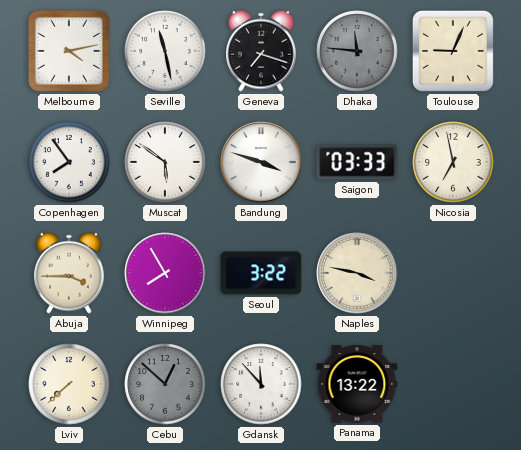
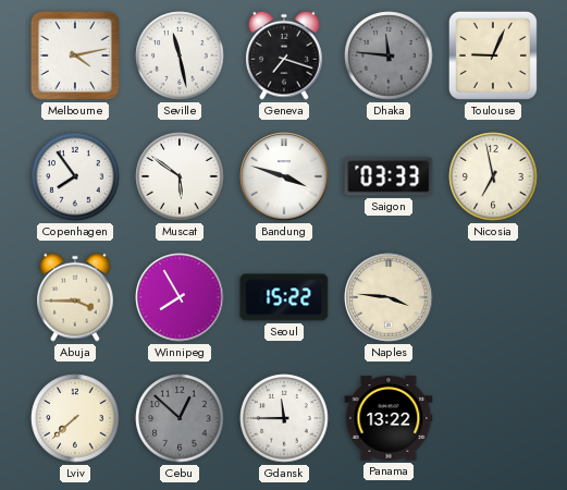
Seoul: 3:22 -> 15:22
Naples: 3:47 -> 3:46
Gdansk: 11:53 -> 11:45
